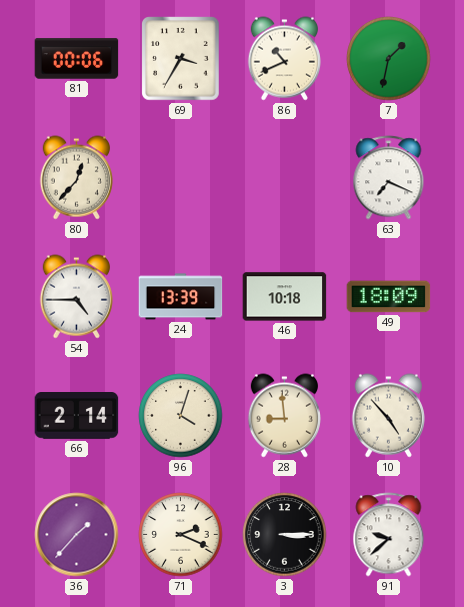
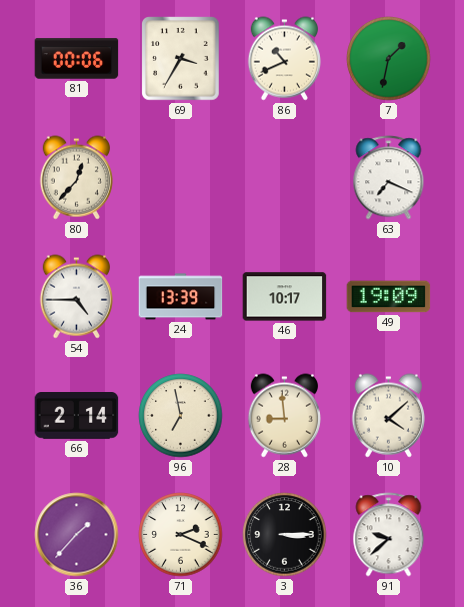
46: 10:18 -> 10:17
49: 18:09 -> 19:09
96: 4:03 -> 6:58
10: 4:53 -> 4:08
